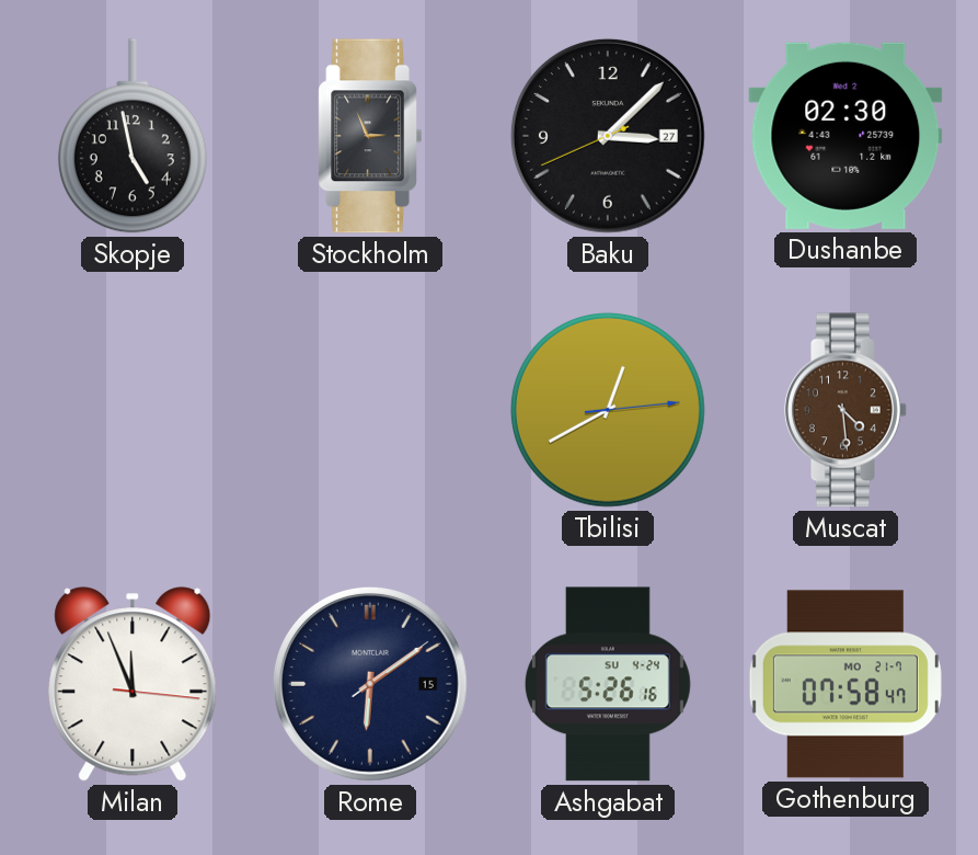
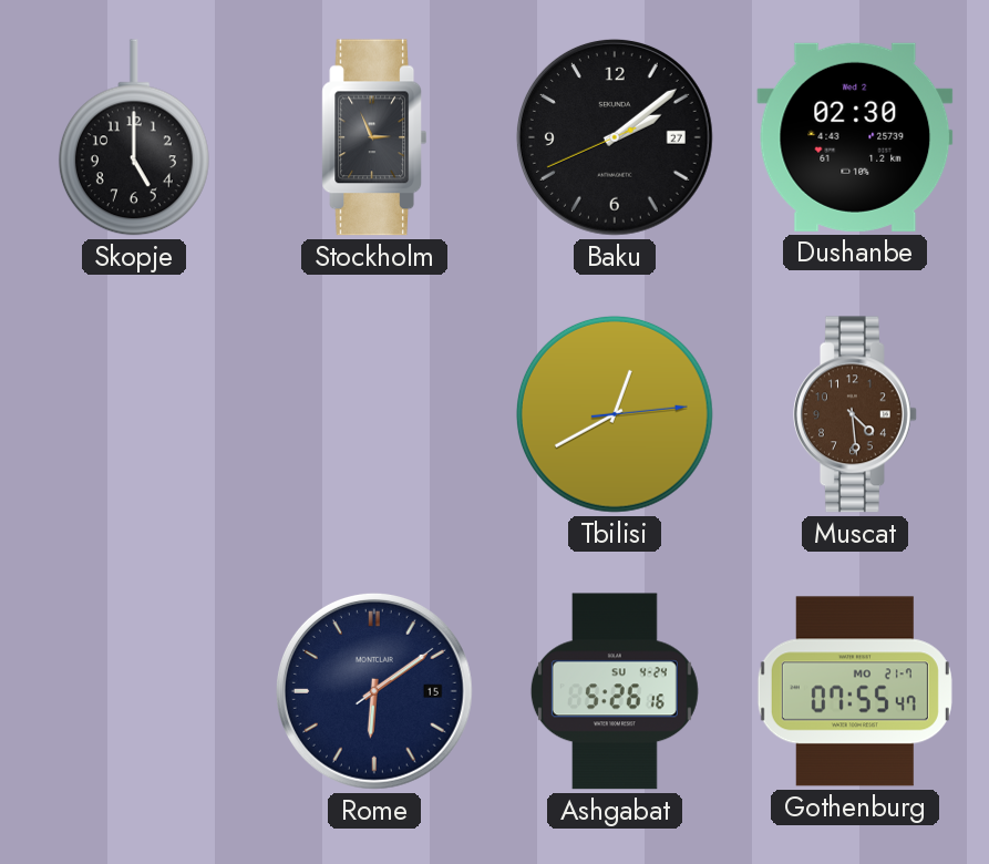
Skopje: 4:58 -> 5:00
Baku: 3:07 -> 2:08
Milan: 11:56 -> none
Gothenburg: 07:58 -> 07:55
